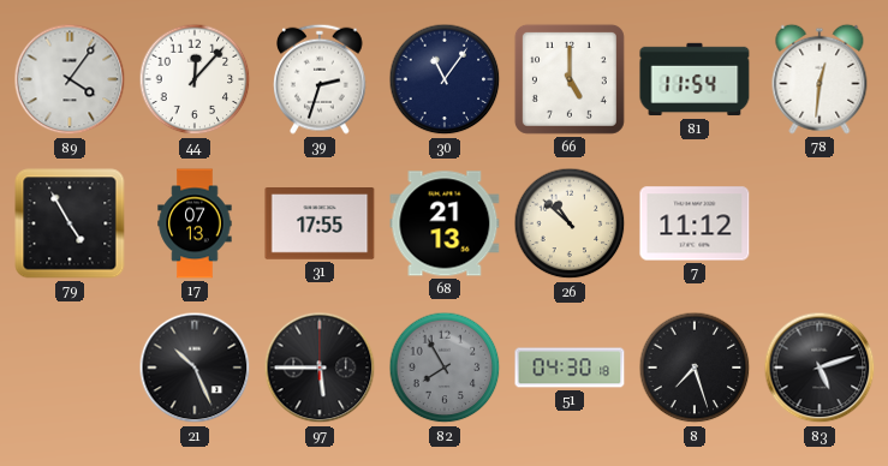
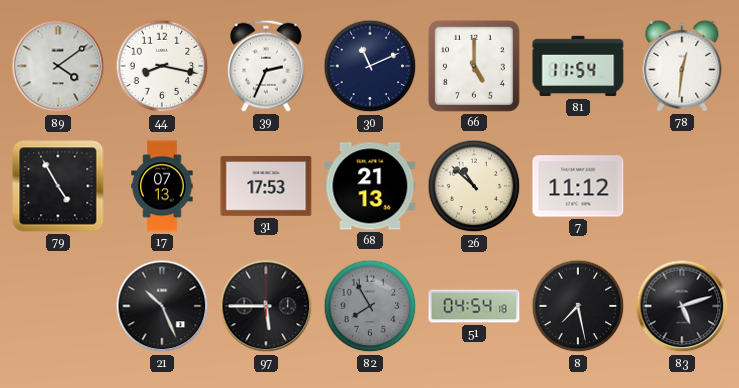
89: 4:06 -> 4:09
44: 12:07 -> 8:17
39: 2:33 -> 2:34
30: 11:06 -> 11:11
31: 17:55 -> 17:53
51: 04:30 -> 04:54
8: 7:27 -> 7:28
